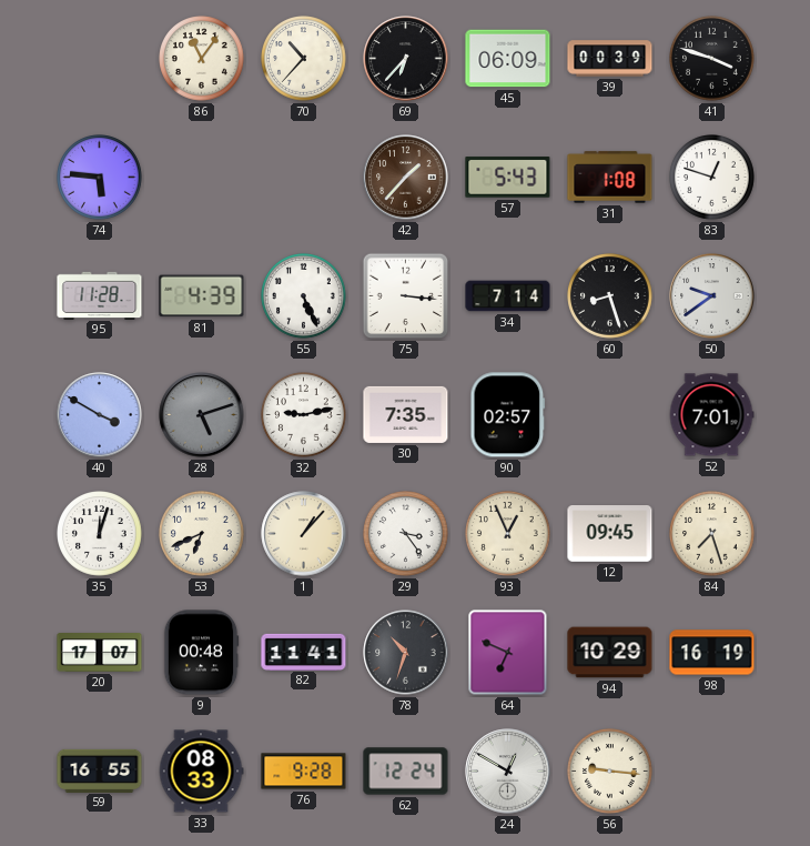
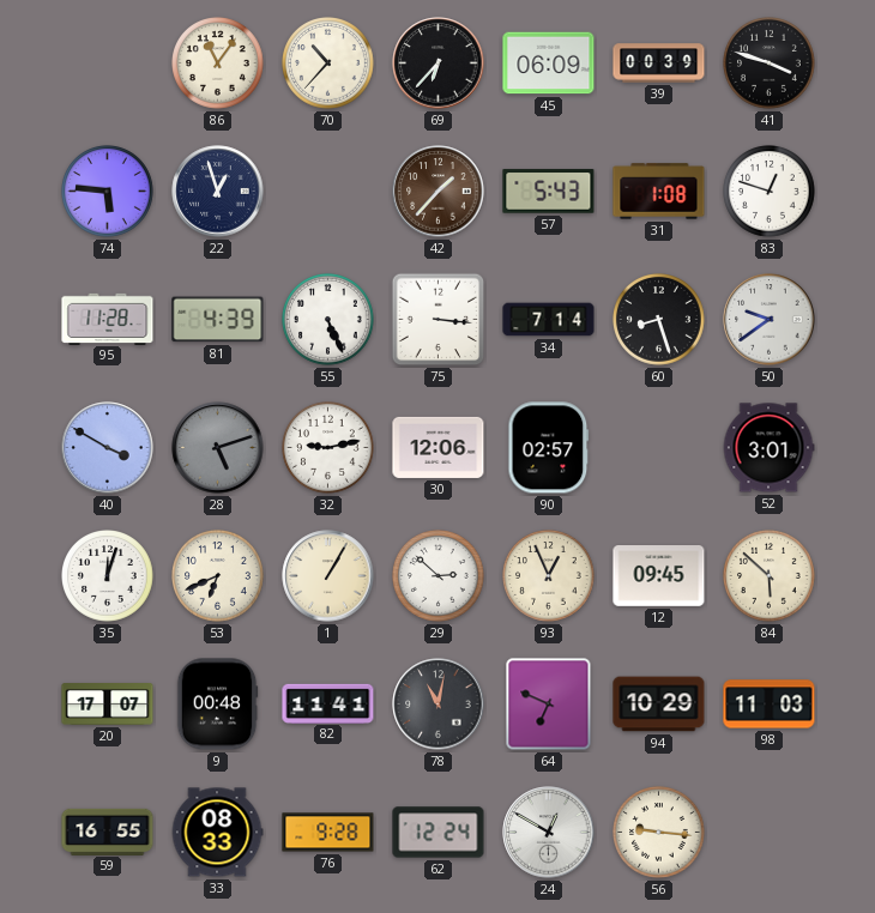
22: none -> 12:57
30: 7:35 -> 12:06
52: 7:01 -> 3:01
1: 1:07 -> 1:05
29: 3:24 -> 2:52
84: 7:27 -> 5:52
78: 10:33 -> 11:02
98: 16:19 -> 11:03
